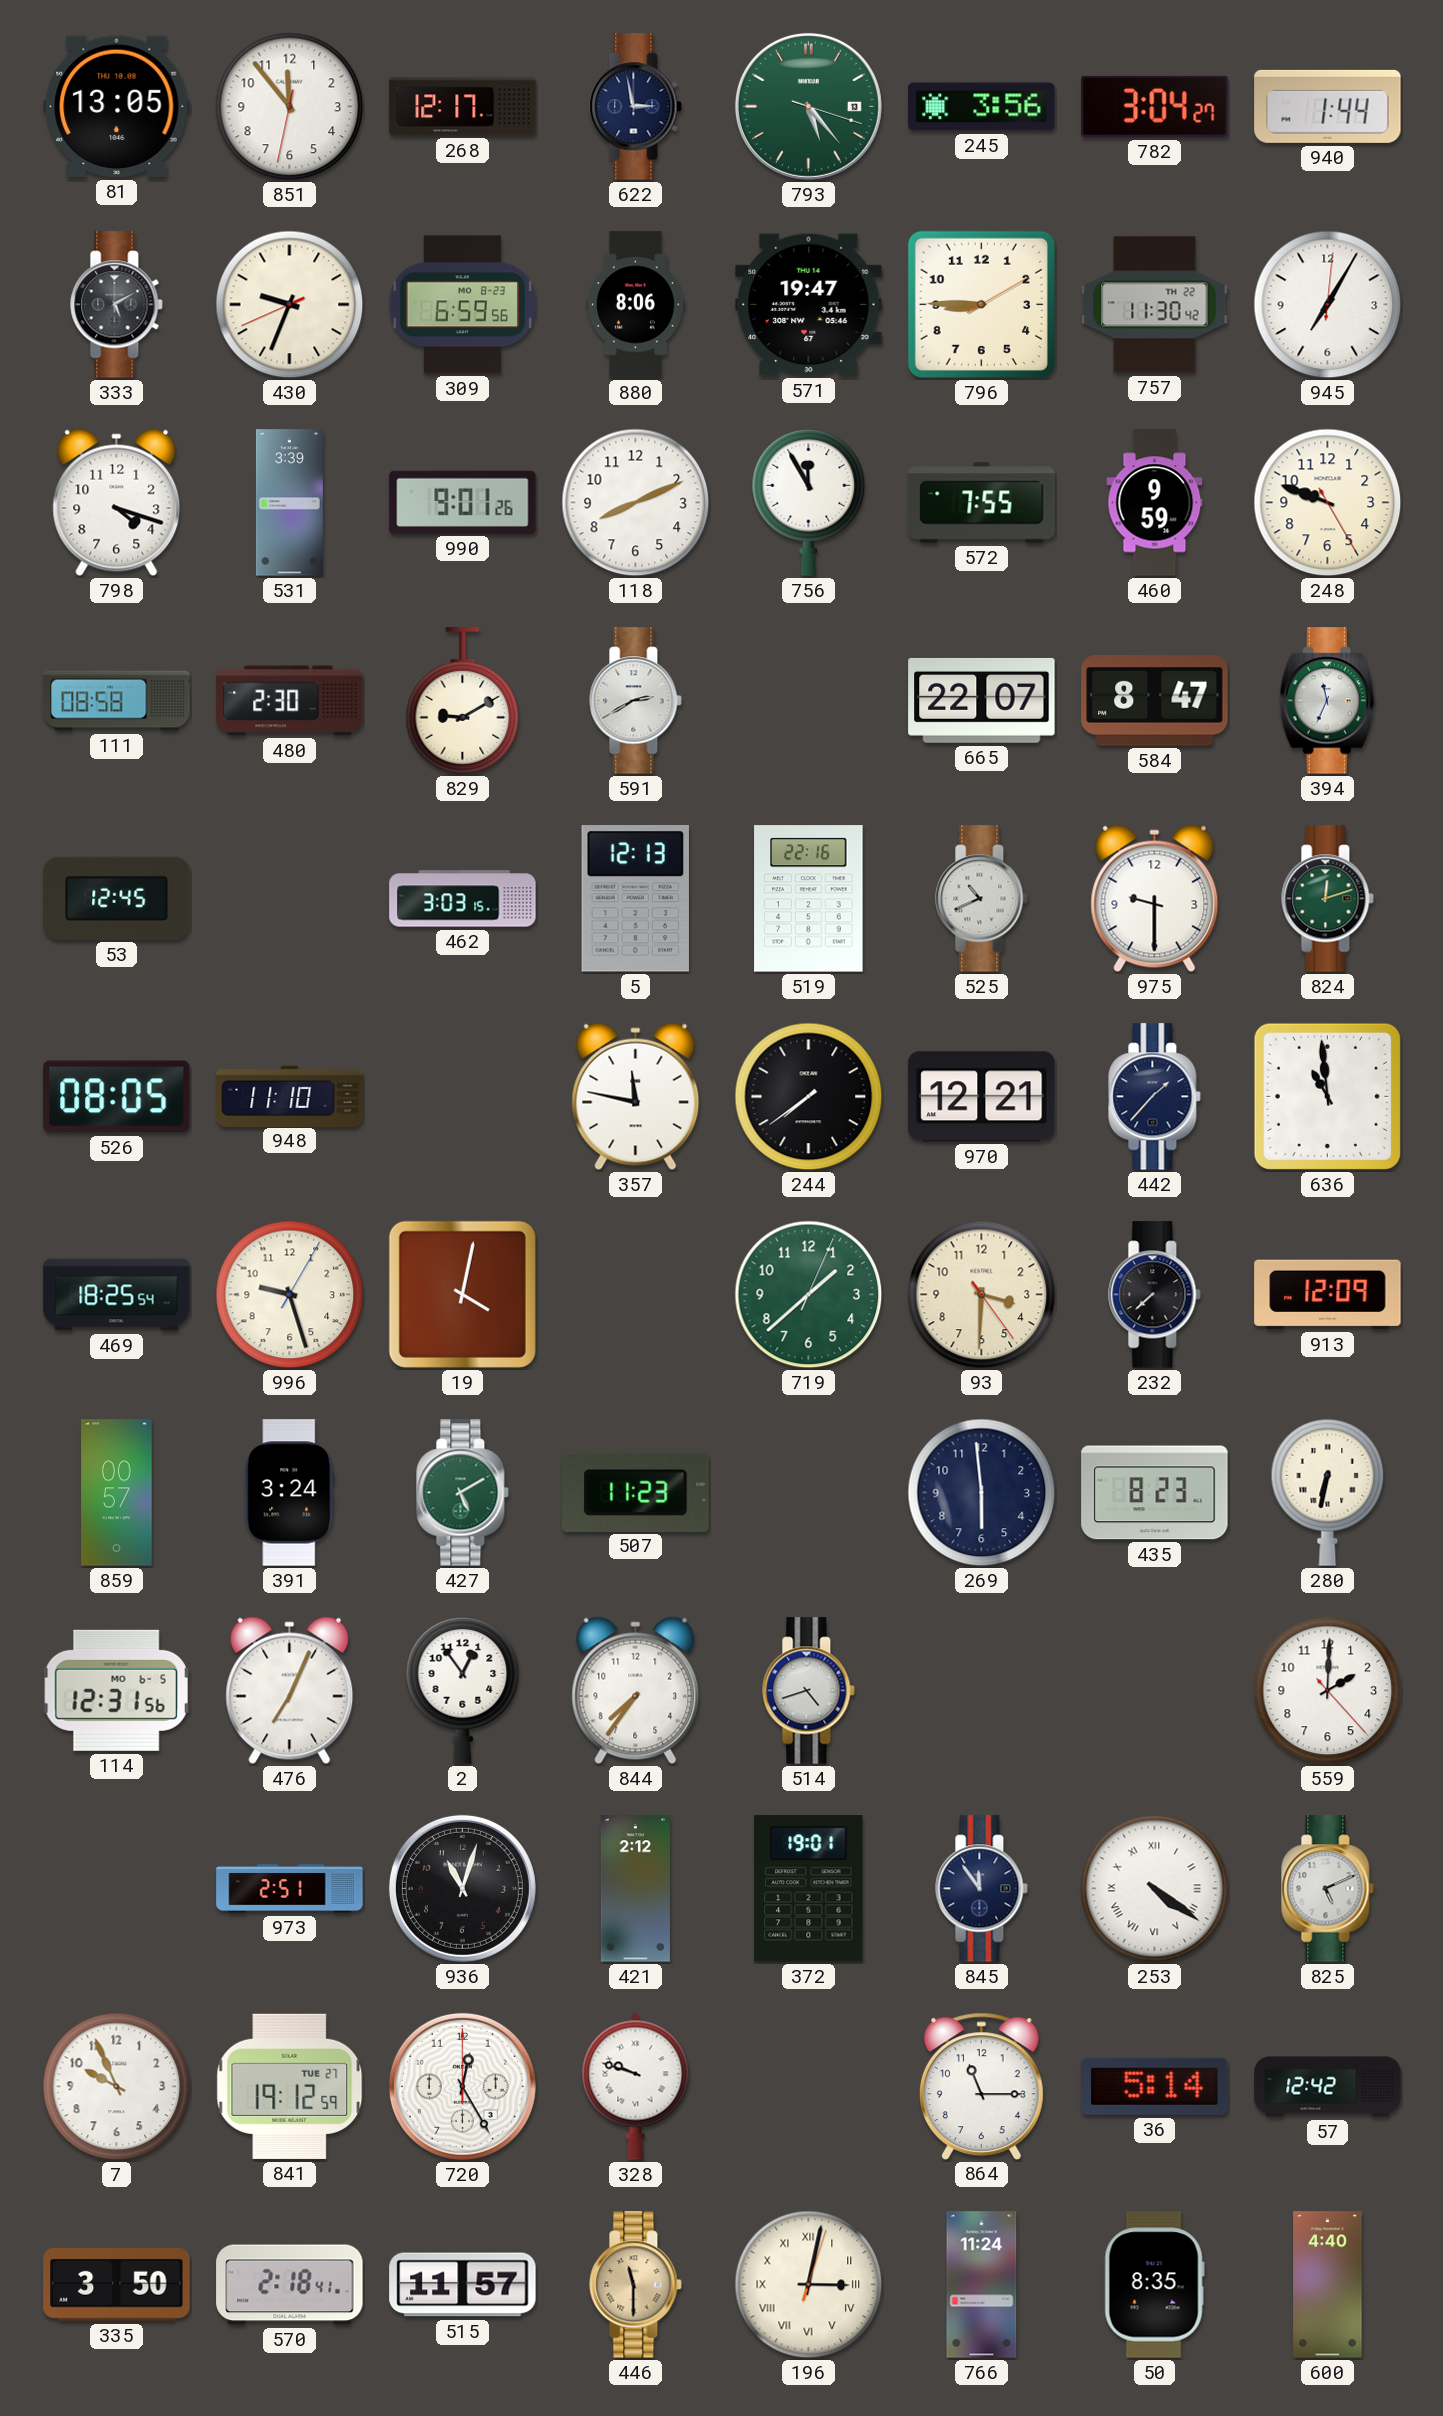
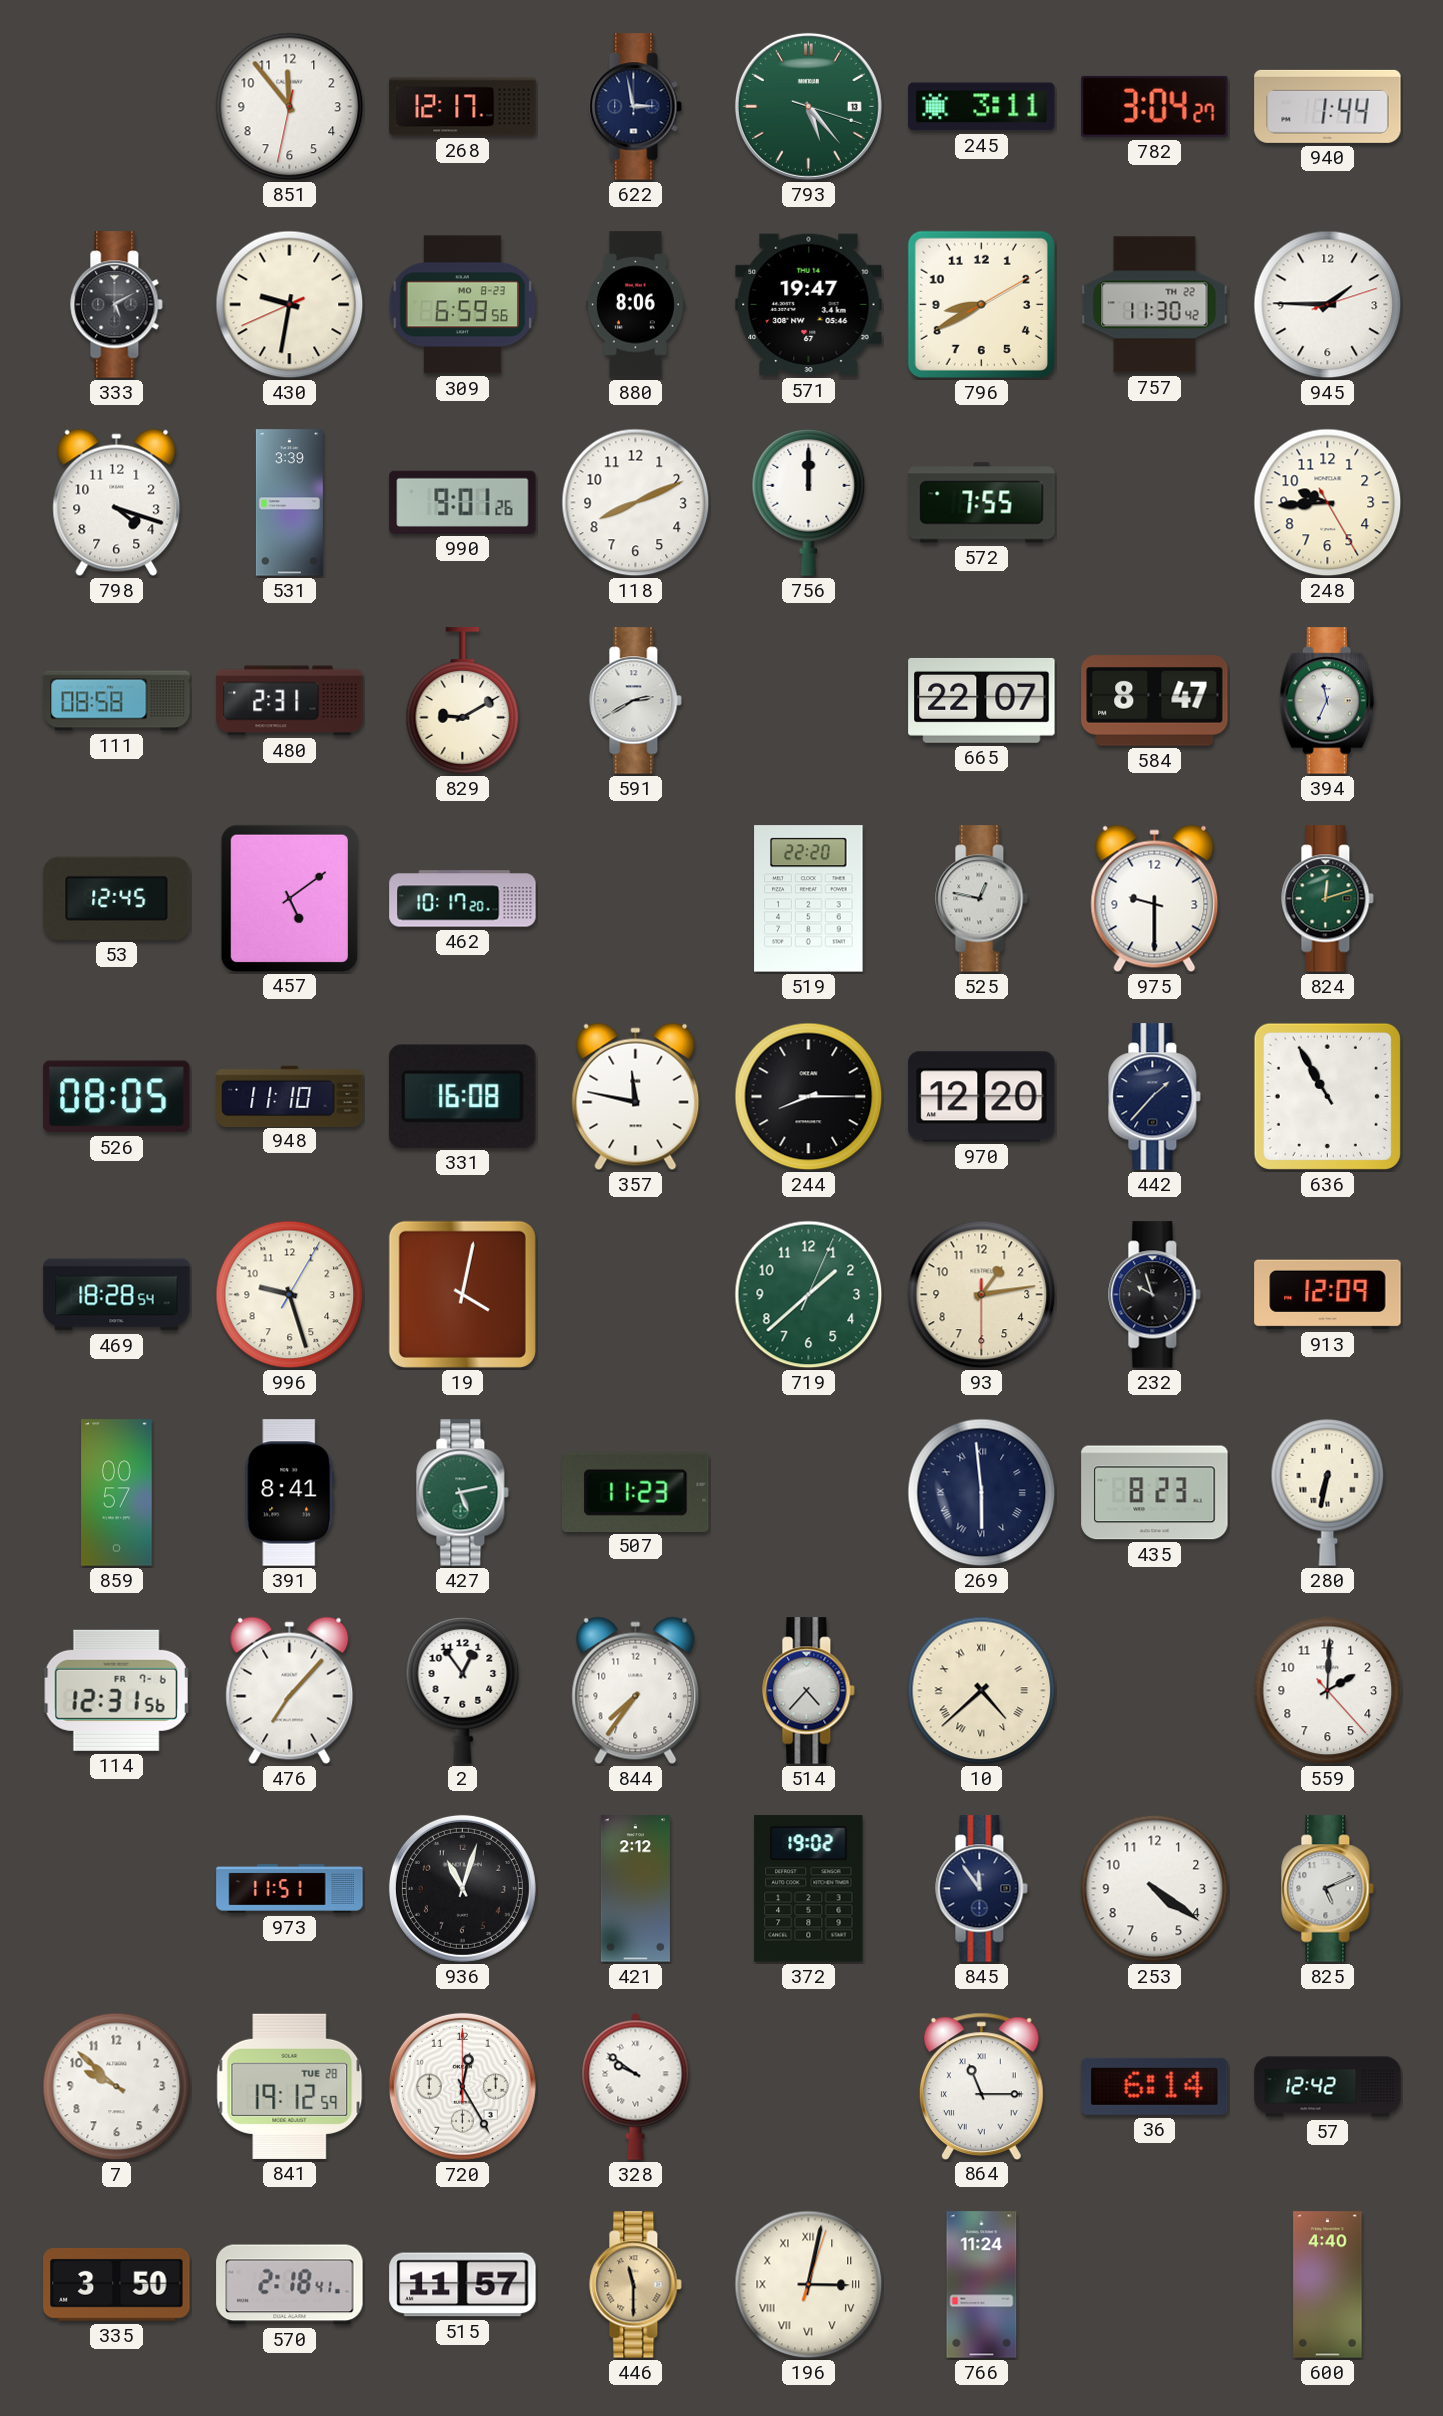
81: 13:05 -> none
245: 3:56 -> 3:11
430: 9:33 -> 9:31
796: 8:45 -> 8:40
945: 7:05 -> 1:45
756: 11:55 -> 12:00
460: 9:59 -> none
248: 9:48 -> 9:44
480: 2:30 -> 2:31
457: none -> 5:09
462: 3:03 -> 10:17
5: 12:13 -> none
519: 22:16 -> 22:20
525: 10:41 -> 12:47
331: none -> 16:08
244: 7:39 -> 8:15
970: 12:21 -> 12:20
636: 10:59 -> 10:55
469: 18:25 -> 18:28
93: 3:30 -> 1:13
232: 7:38 -> 9:57
391: 3:24 -> 8:41
427: 5:10 -> 5:13
269 numerals: Arabic -> Roman
114 date: MO 6-5 -> FR 7-6
476: 7:04 -> 7:07
514: 4:42 -> 4:37
10: none -> 4:38
973: 2:51 -> 11:51
372: 19:01 -> 19:02
253 numerals: Roman -> Arabic
7: 9:56 -> 9:52
841 date: TUE 27 -> TUE 28
328: 9:48 -> 9:51
864 numerals: Arabic -> Roman
36: 5:14 -> 6:14
50: 8:35 -> none
